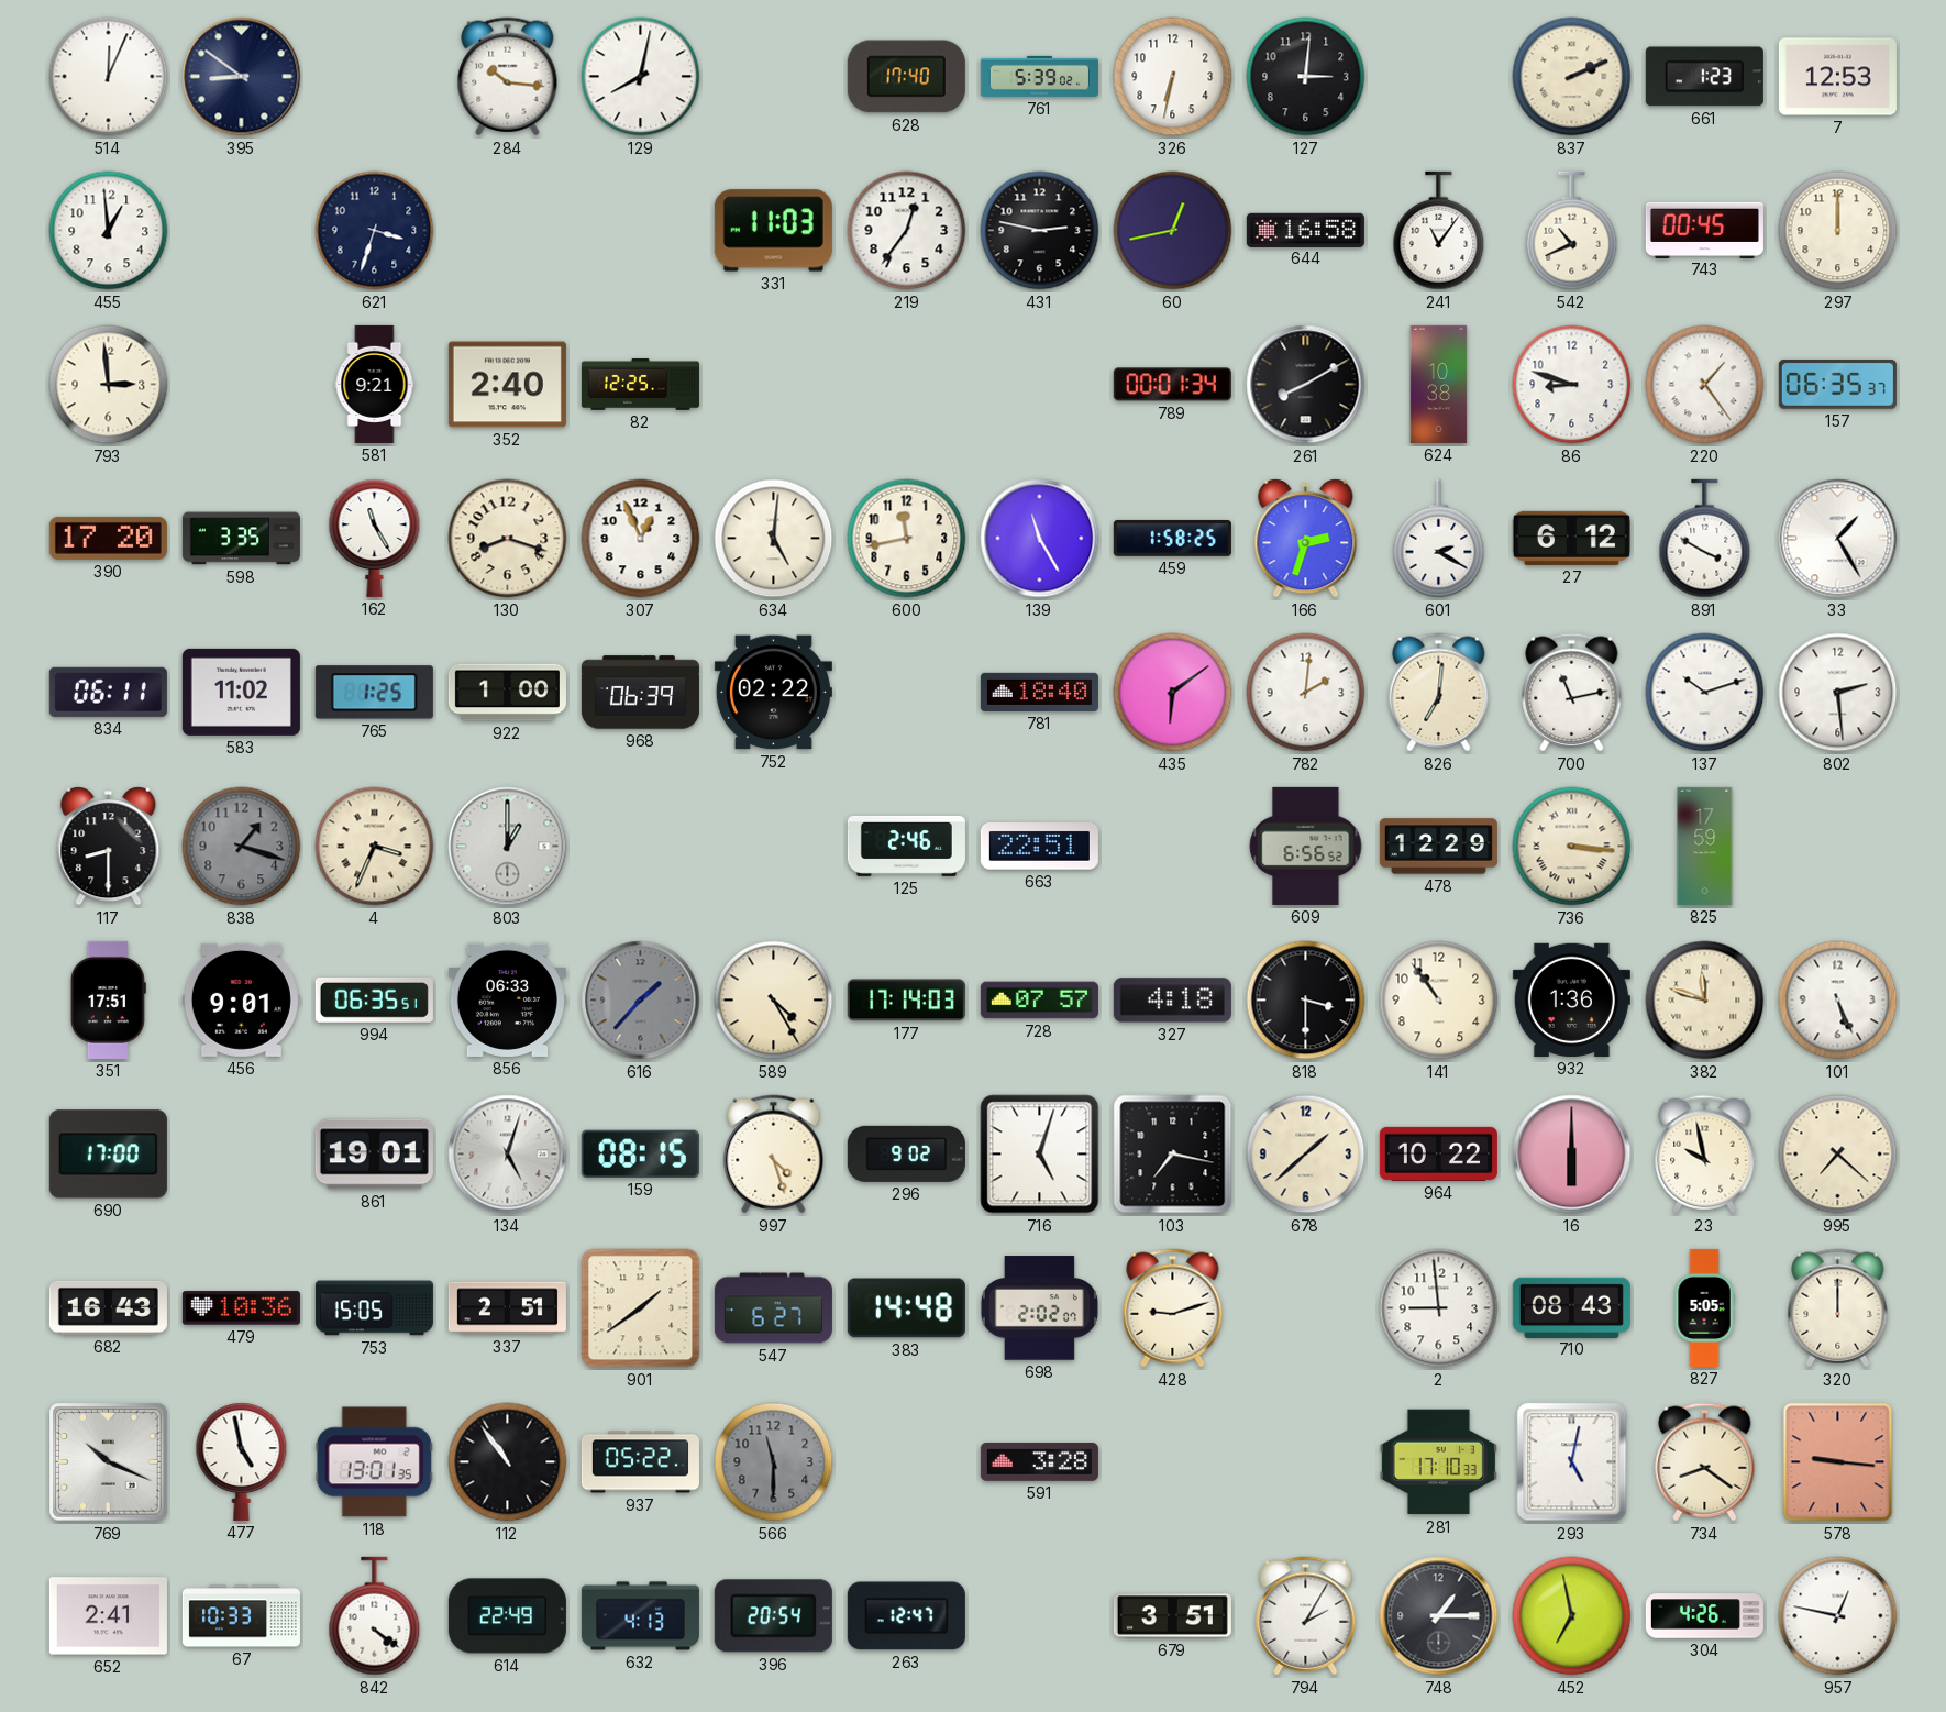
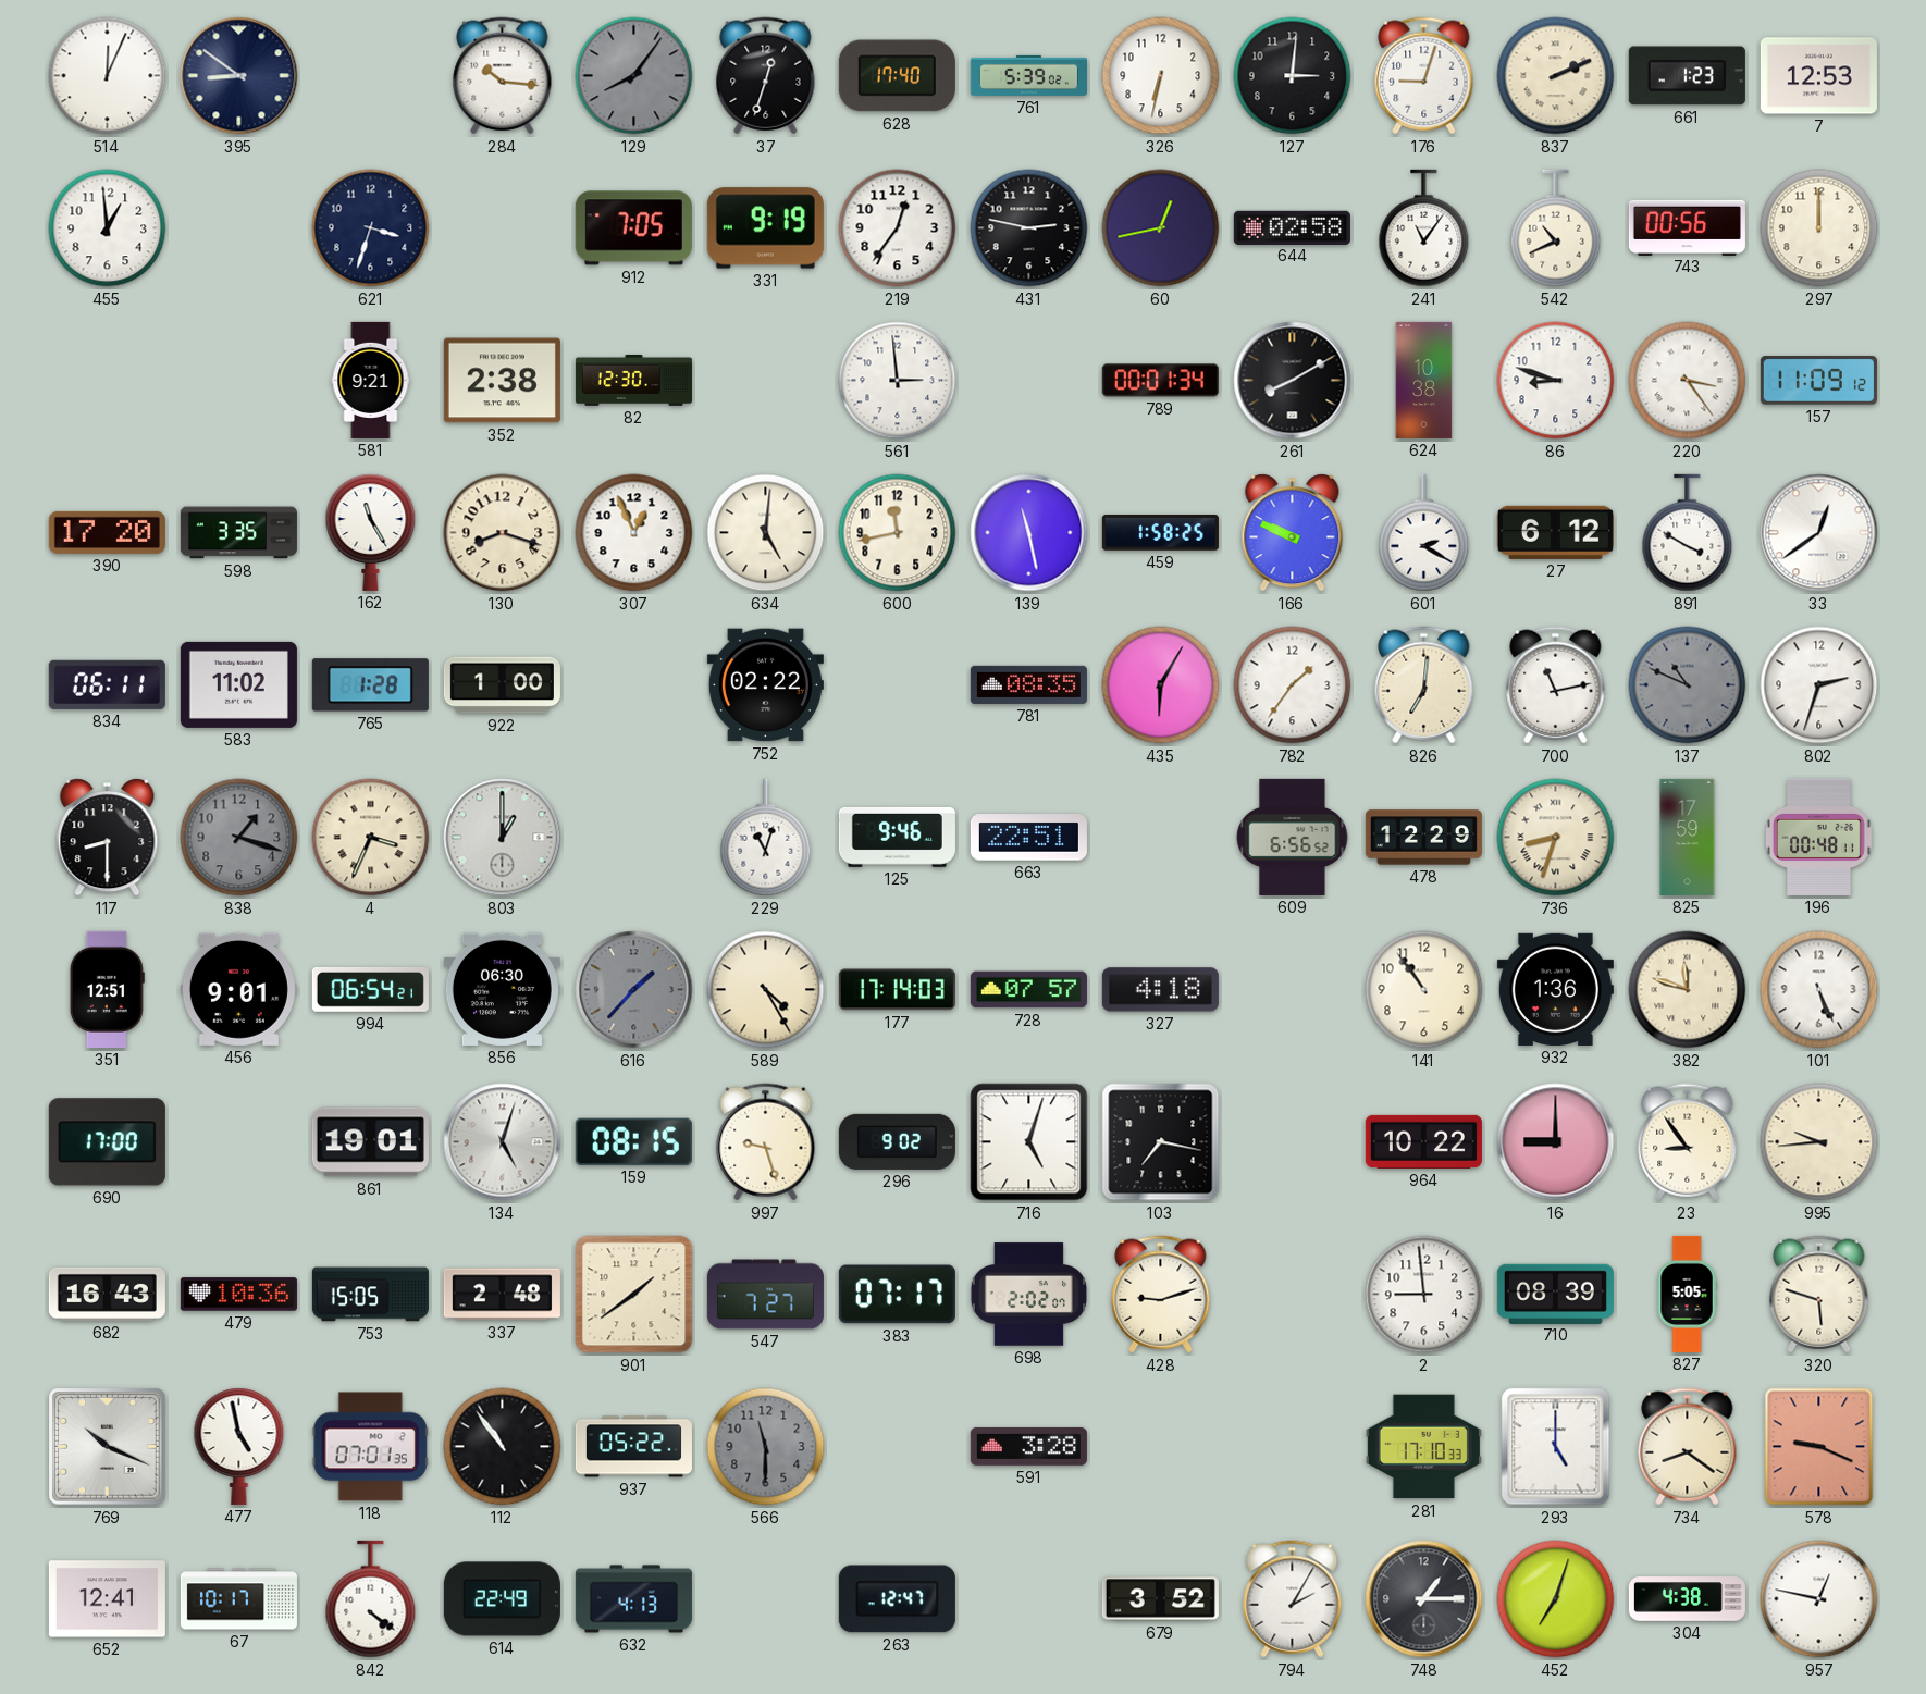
129: 8:02 -> 8:06
129 dial: white -> grey
37: none -> 12:33
176: none -> 9:03
912: none -> 7:05
331: 11:03 -> 9:19
644: 16:58 -> 02:58
743: 00:45 -> 00:56
793: 2:59 -> none
352: 2:40 -> 2:38
82: 12:25 -> 12:30
561: none -> 2:59
220: 1:24 -> 3:24
157: 06:35 -> 11:09
139: 11:25 -> 11:28
166: 2:33 -> 9:49
33: 1:25 -> 12:39
765: 1:25 -> 1:28
968: 06:39 -> none
781: 18:40 -> 08:35
435: 6:09 -> 6:05
782: 2:01 -> 1:36
137: 10:12 -> 10:49
137 dial: white -> grey
802: 2:29 -> 2:33
229: none -> 11:03
125: 2:46 -> 9:46
736: 3:16 -> 8:33
196: none -> 00:48
351: 17:51 -> 12:51
994: 06:35 -> 06:54
856: 06:33 -> 06:30
818: 3:30 -> none
997: 4:27 -> 9:27
678: 1:38 -> none
16: 6:00 -> 9:00
23: 9:58 -> 8:54
995: 7:22 -> 9:44
337: 2:51 -> 2:48
547: 6:27 -> 7:27
383: 14:48 -> 07:17
710: 08:43 -> 08:39
320: 12:00 -> 5:48
118: 13:01 -> 07:01
293: 5:02 -> 5:00
578: 9:16 -> 9:19
652: 2:41 -> 12:41
67: 10:33 -> 10:17
396: 20:54 -> none
679: 3:51 -> 3:52
452: 6:58 -> 7:03
304: 4:26 -> 4:38
